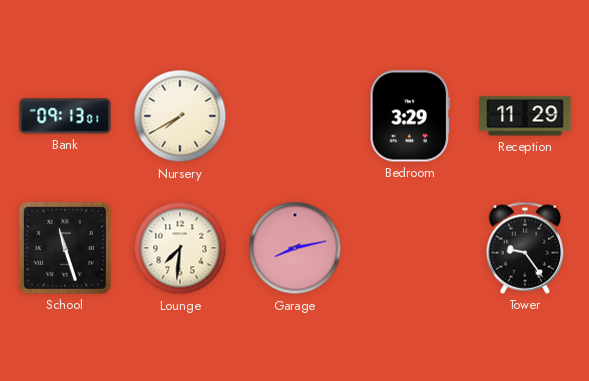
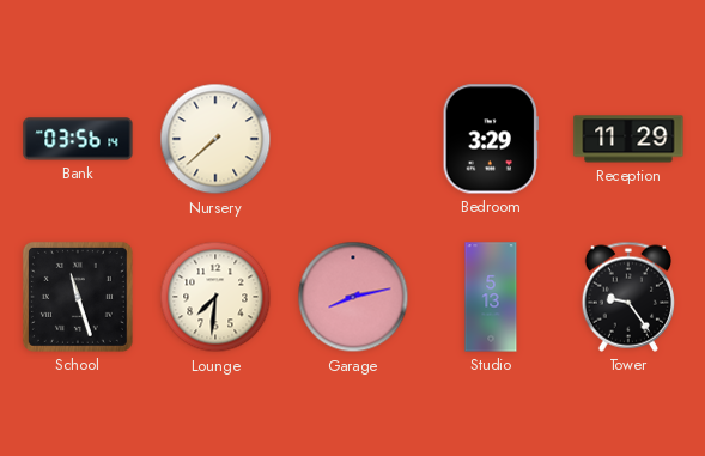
Bank: 09:13 -> 03:56
Nursery: 7:40 -> 7:38
Studio: none -> 5:13
